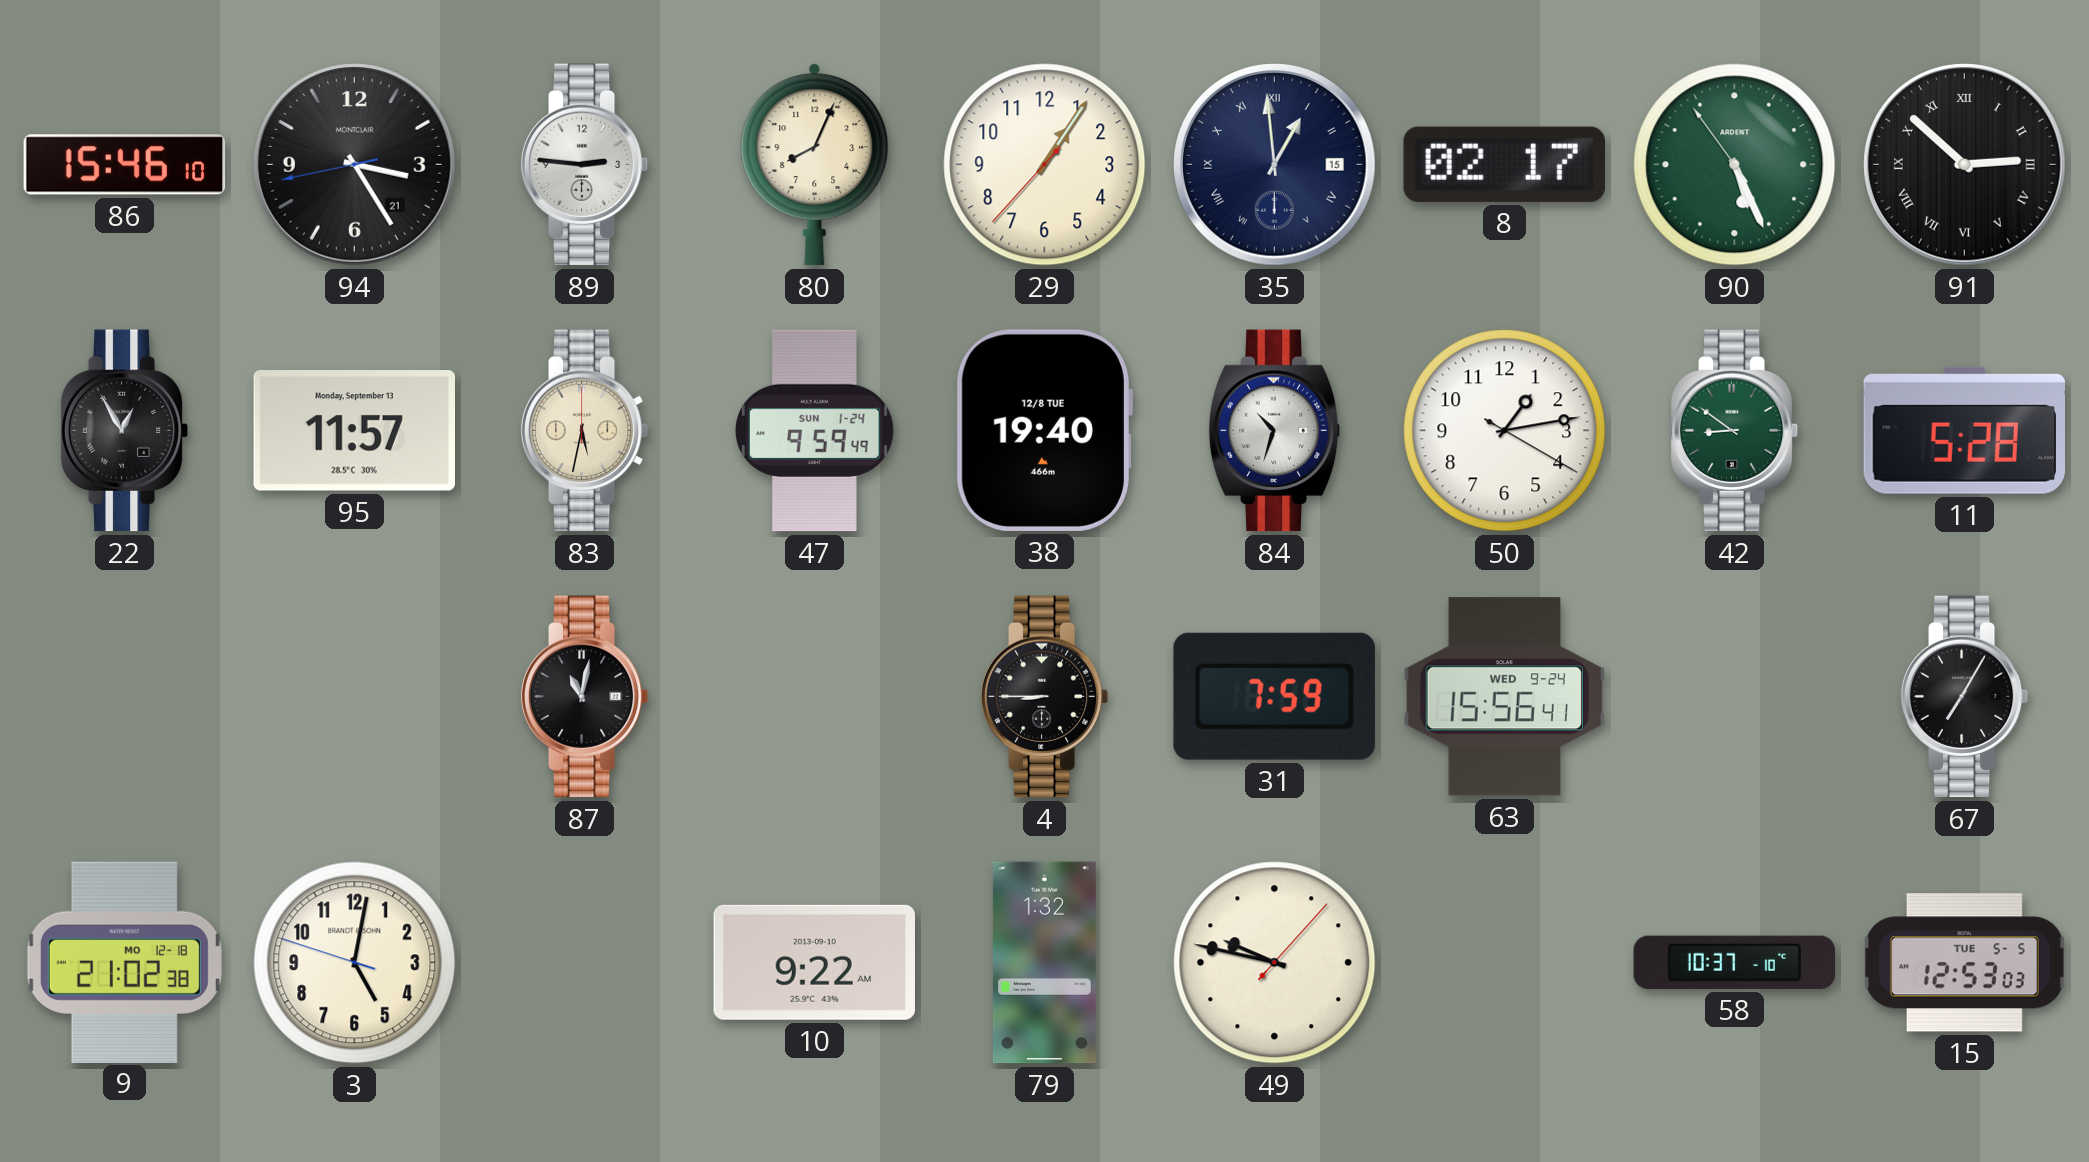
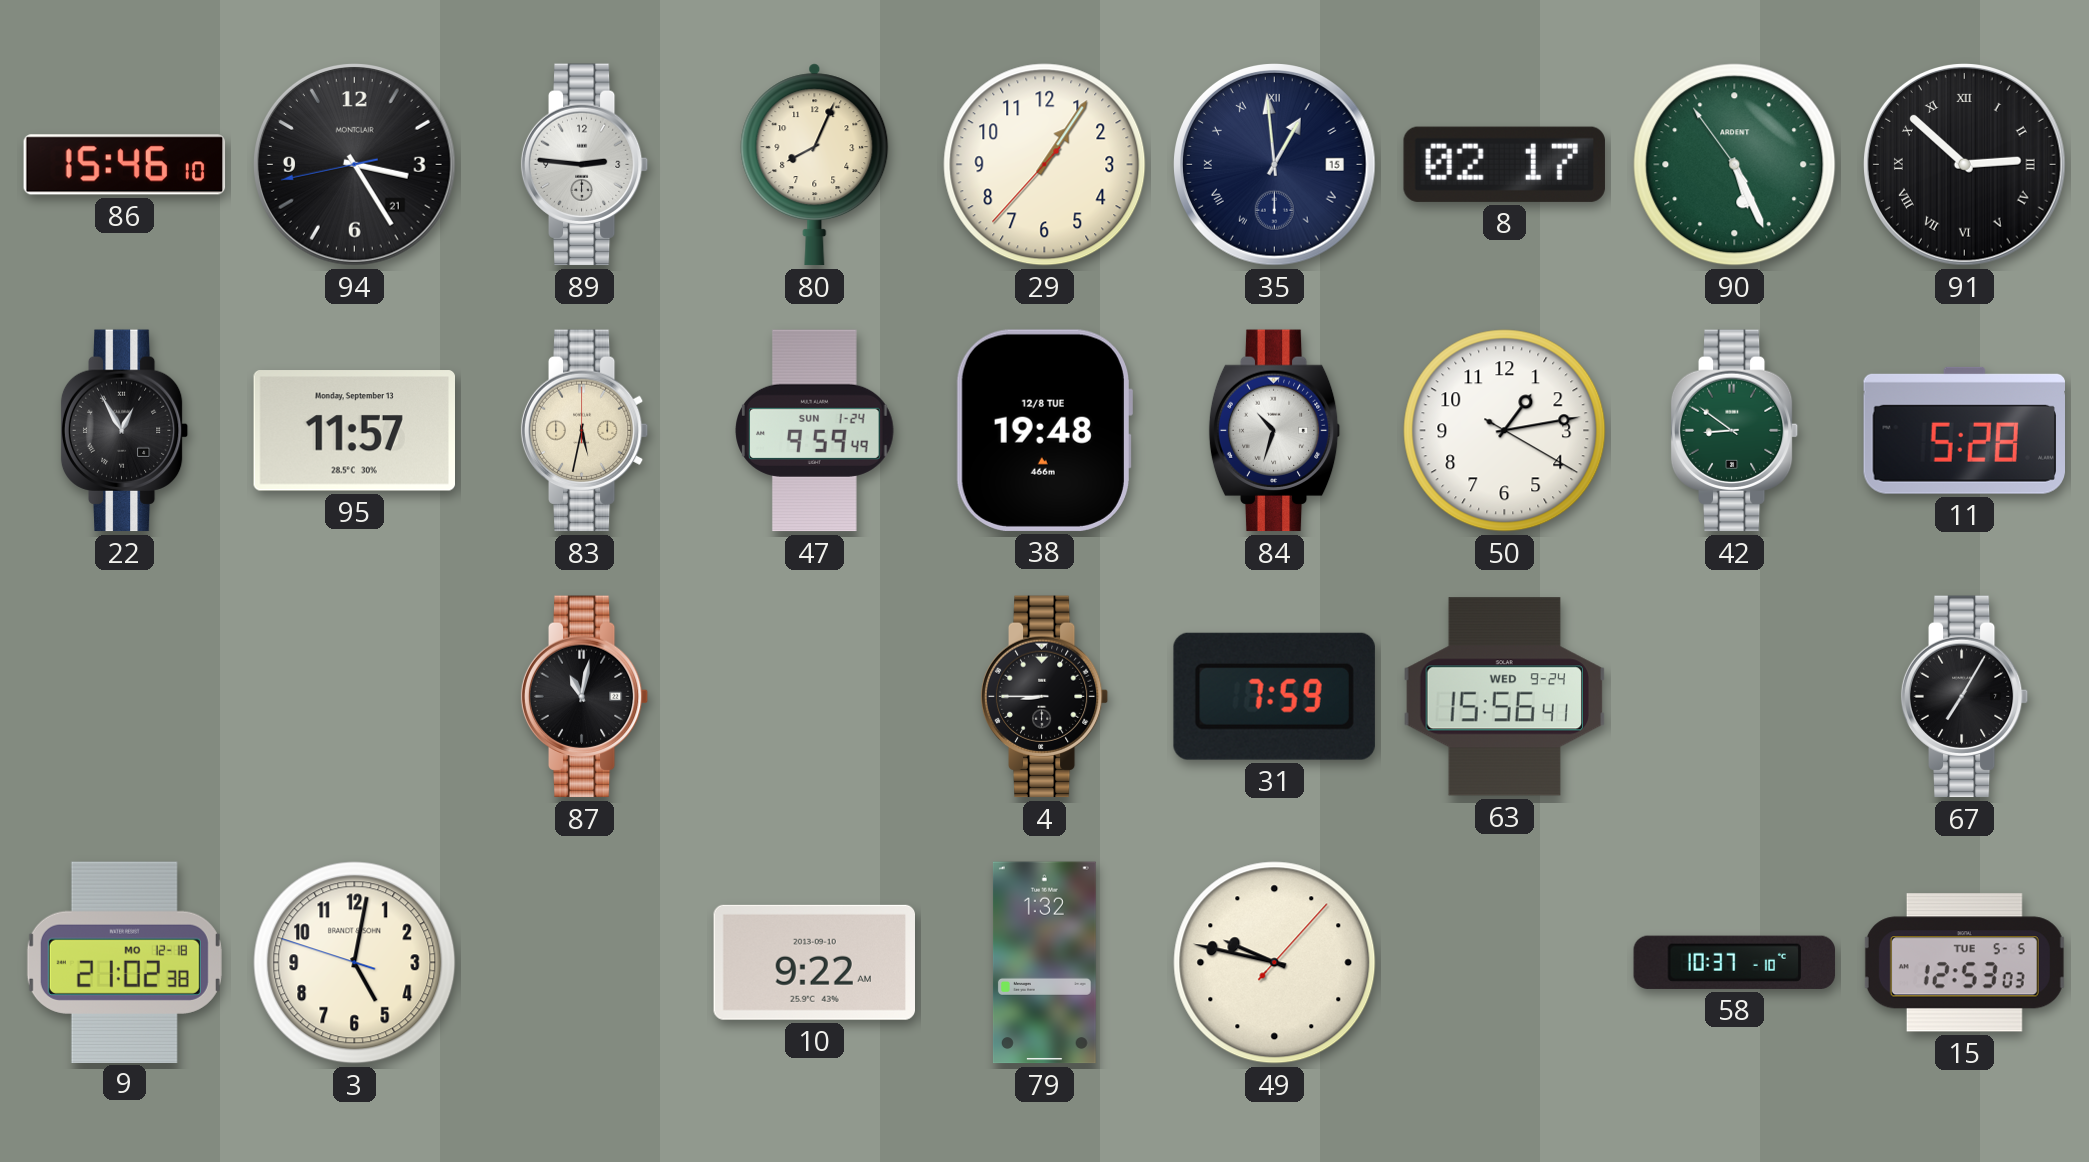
38: 19:40 -> 19:48
